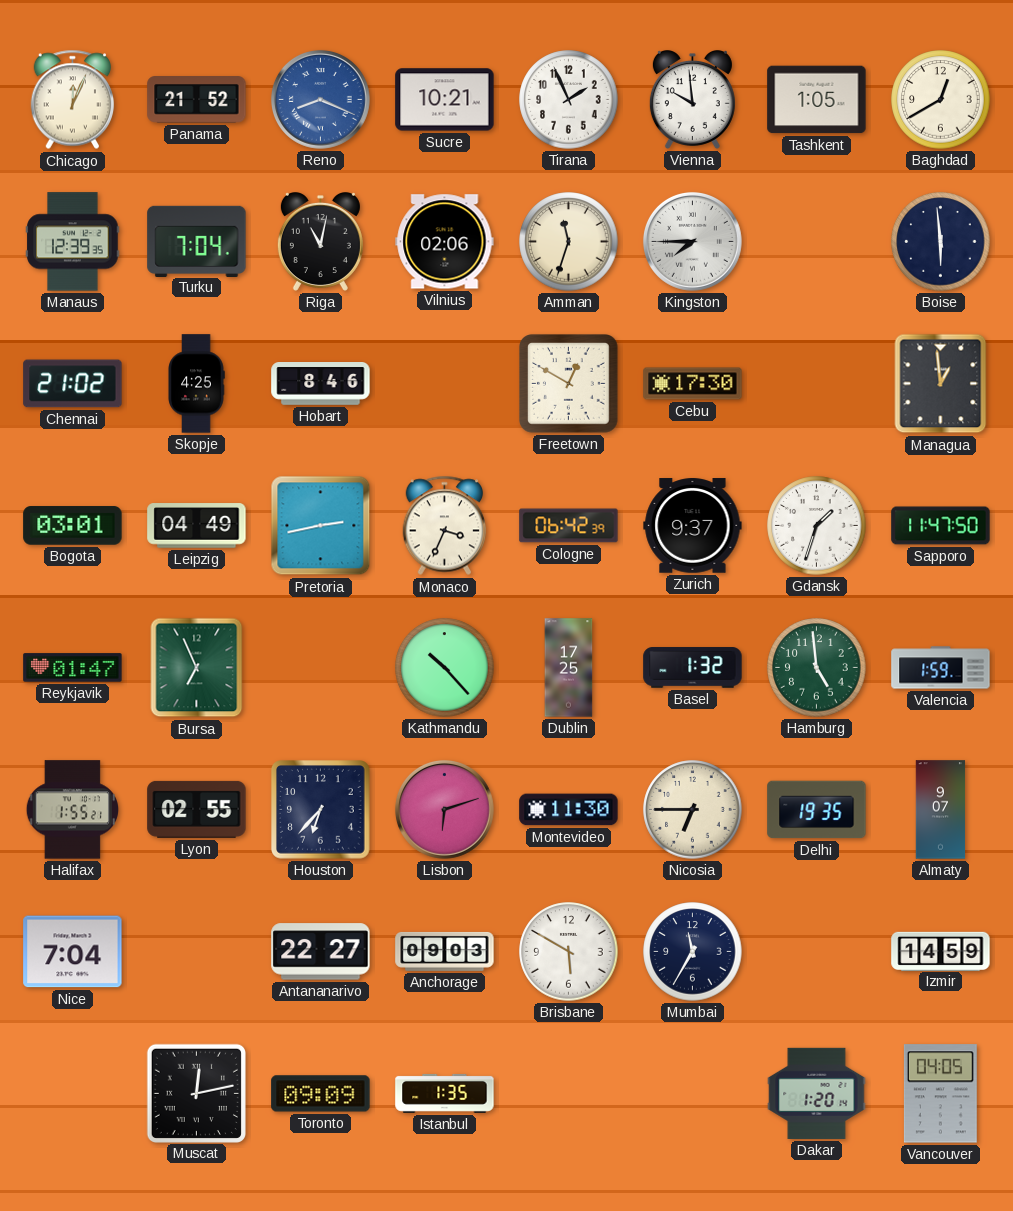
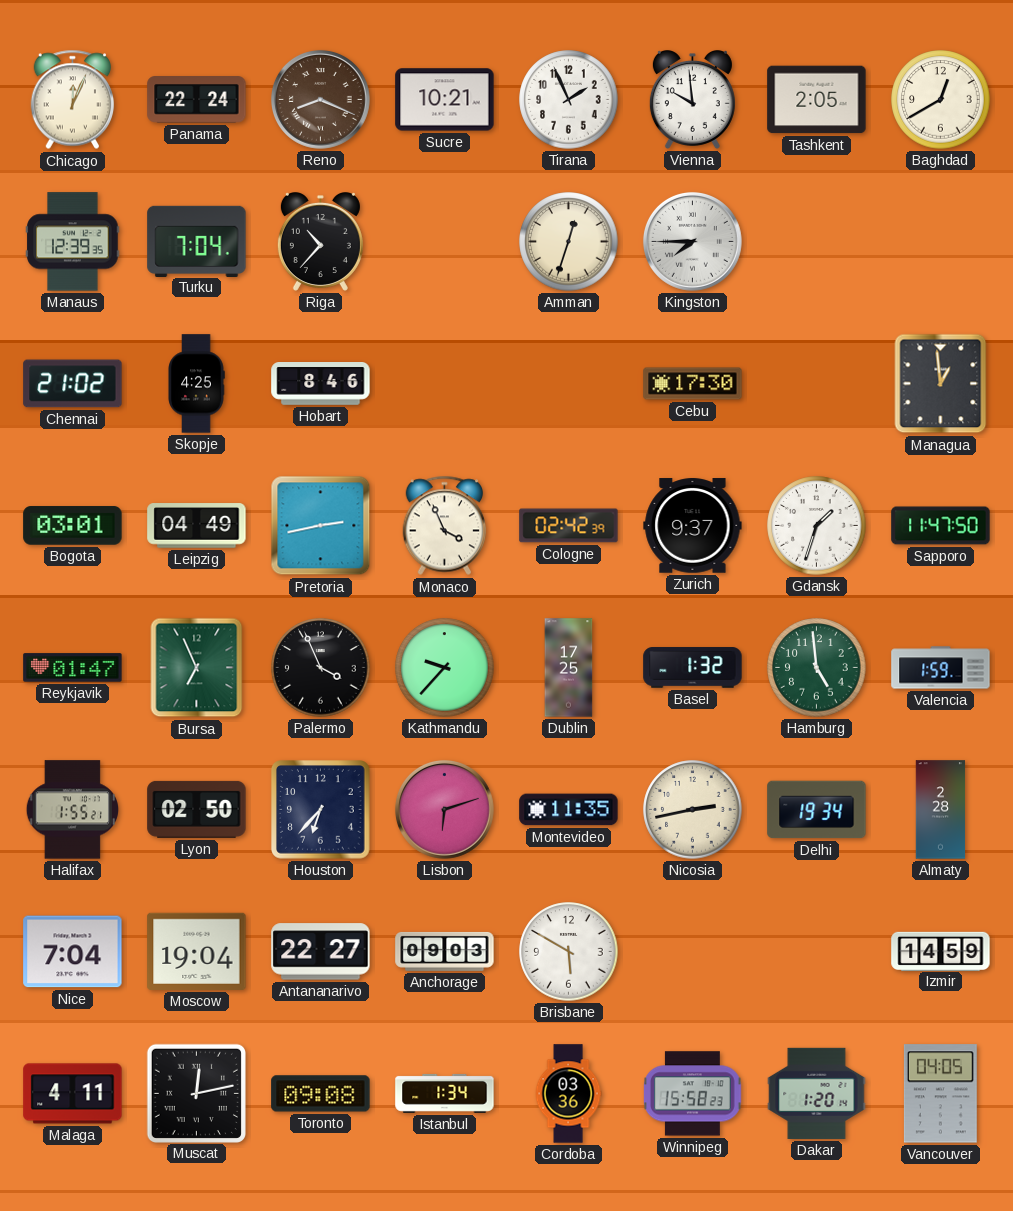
Panama: 21:52 -> 22:24
Reno dial: blue -> brown
Tashkent: 1:05 -> 2:05
Riga: 11:02 -> 10:37
Vilnius: 02:06 -> none
Amman: 11:33 -> 12:33
Boise: 5:59 -> none
Freetown: 12:50 -> none
Monaco: 3:34 -> 3:56
Cologne: 06:42 -> 02:42
Palermo: none -> 3:56
Kathmandu: 10:23 -> 9:37
Lyon: 02:55 -> 02:50
Montevideo: 11:30 -> 11:35
Nicosia: 6:45 -> 2:43
Delhi: 19:35 -> 19:34
Almaty: 9:07 -> 2:28
Moscow: none -> 19:04
Mumbai: 11:35 -> none
Malaga: none -> 4:11
Toronto: 09:09 -> 09:08
Istanbul: 1:35 -> 1:34
Cordoba: none -> 03:36
Winnipeg: none -> 15:58
